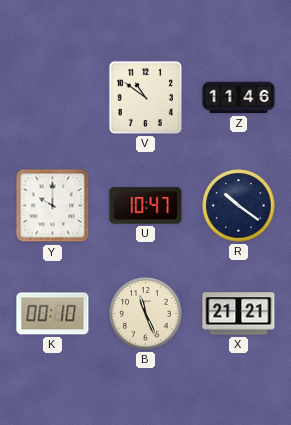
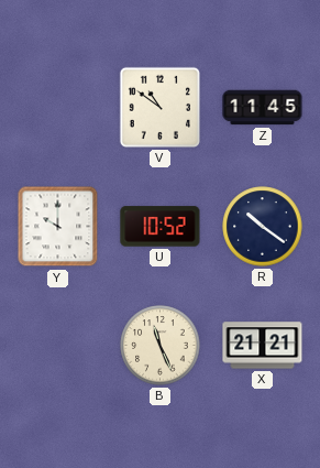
Z: 11:46 -> 11:45
U: 10:47 -> 10:52
K: 00:10 -> none
